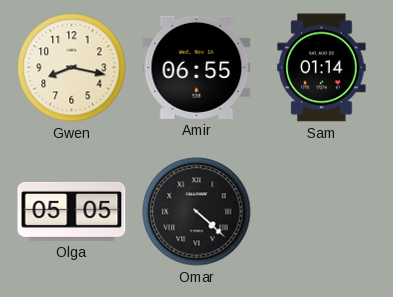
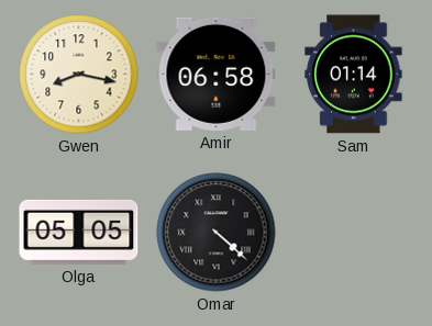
Amir: 06:55 -> 06:58
